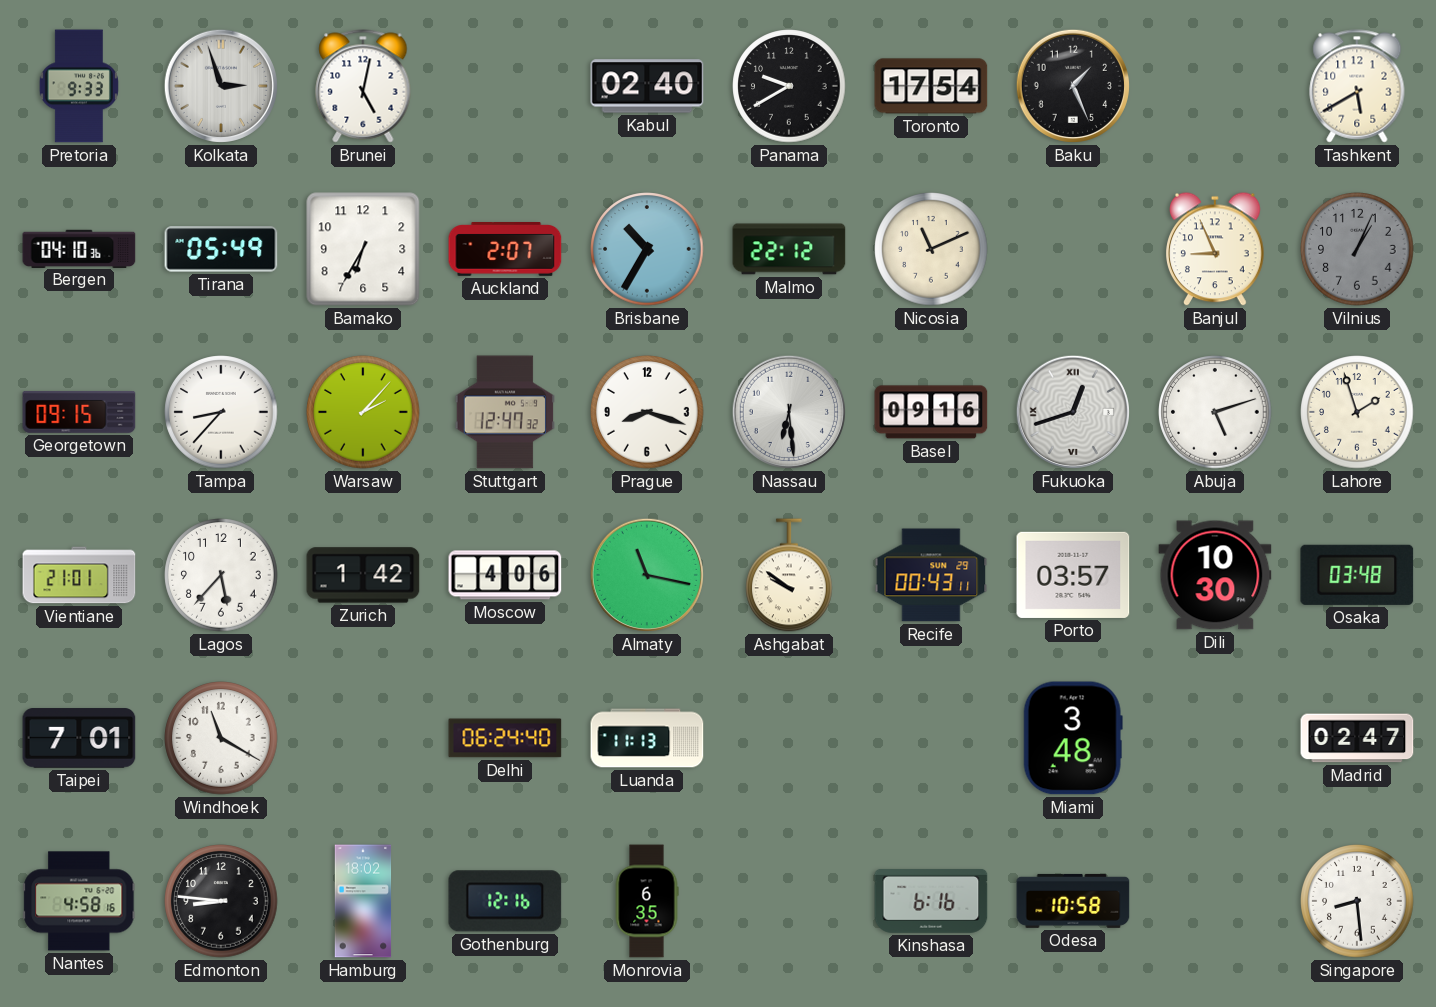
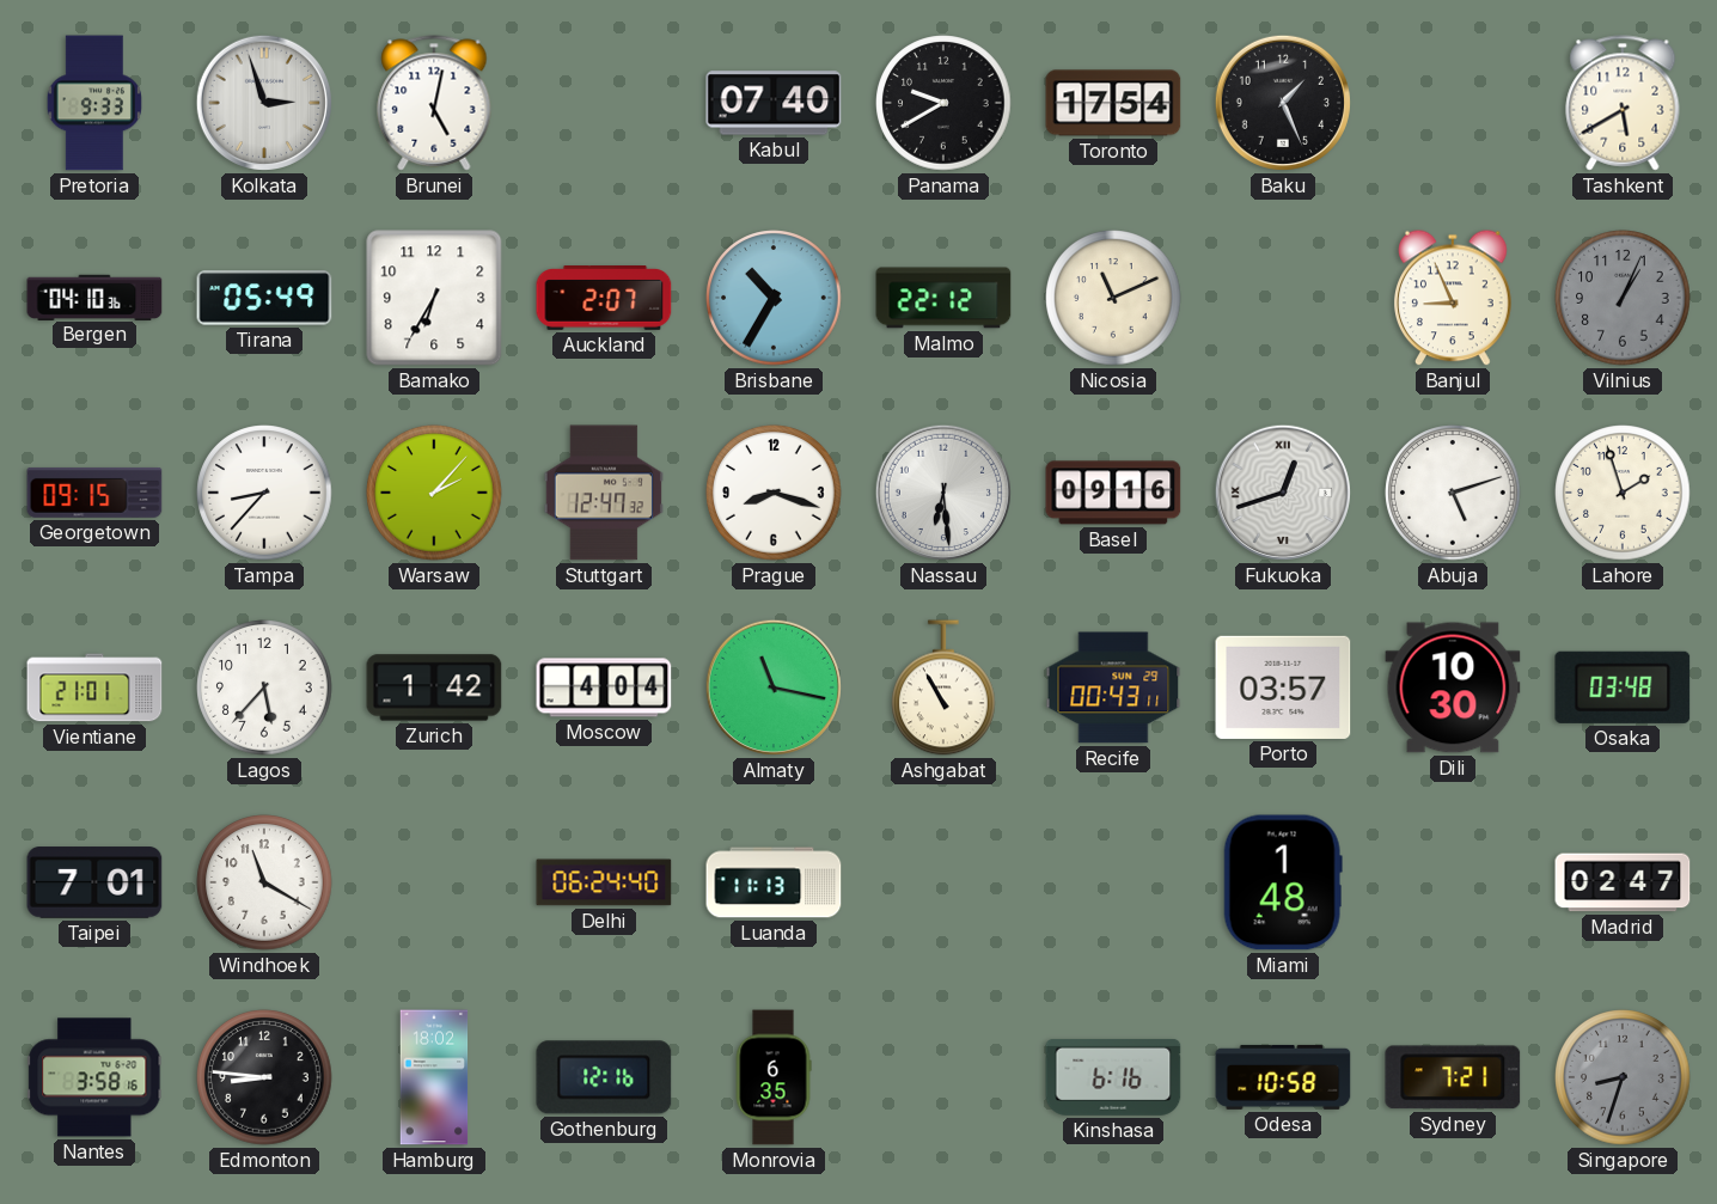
Kabul: 02:40 -> 07:40
Moscow: 4:06 -> 4:04
Ashgabat: 9:51 -> 10:55
Miami: 3:48 -> 1:48
Nantes: 4:58 -> 3:58
Sydney: none -> 7:21
Singapore: 8:29 -> 8:33
Singapore dial: white -> grey
